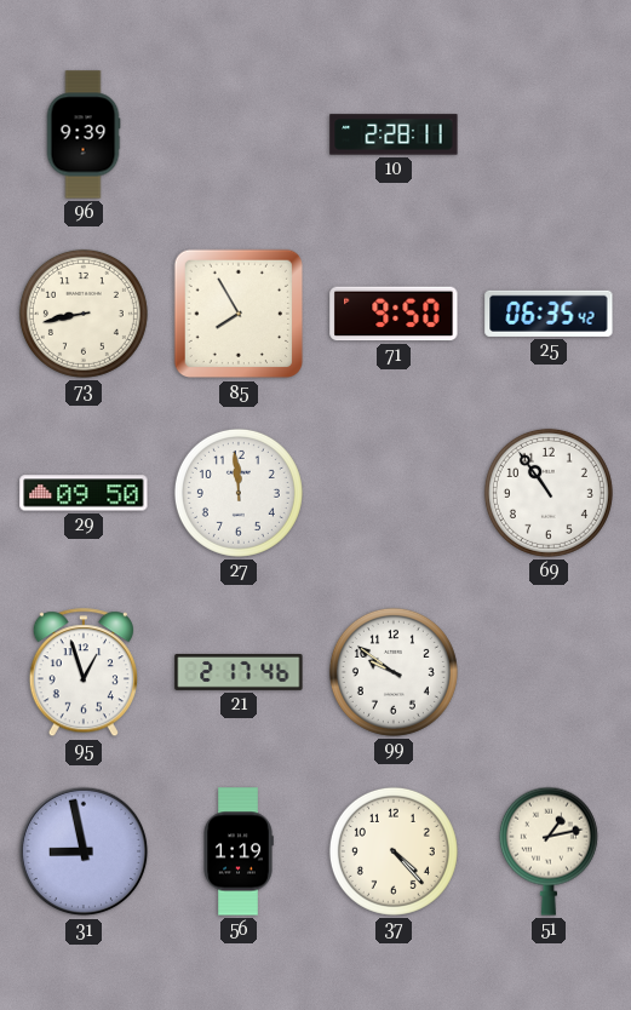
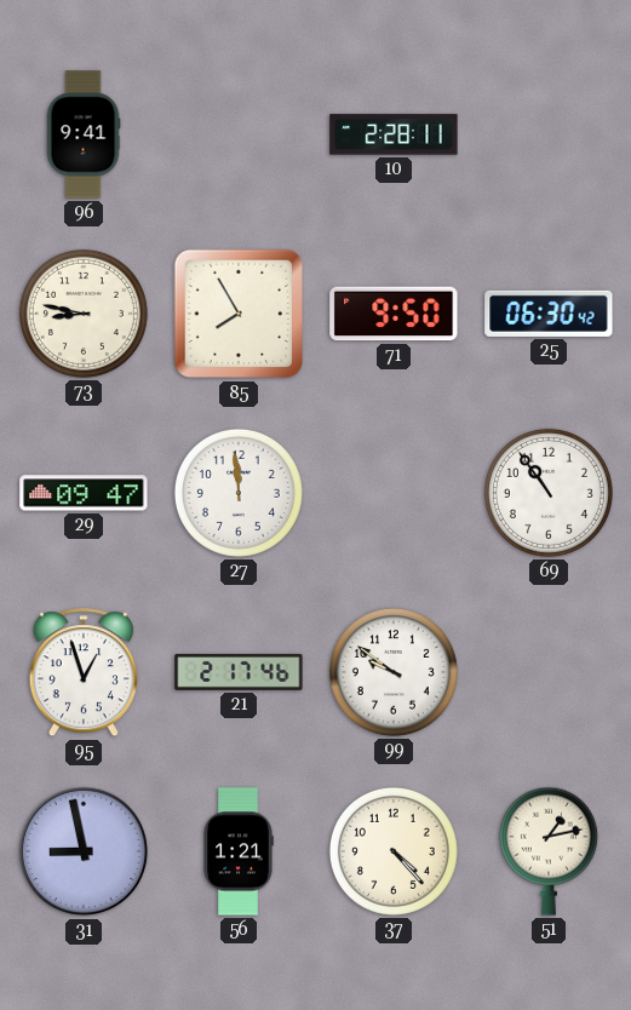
96: 9:39 -> 9:41
73: 8:43 -> 8:47
25: 06:35 -> 06:30
29: 09:50 -> 09:47
56: 1:19 -> 1:21
